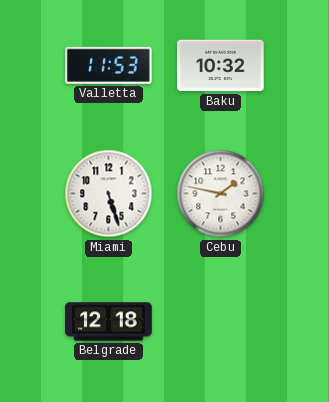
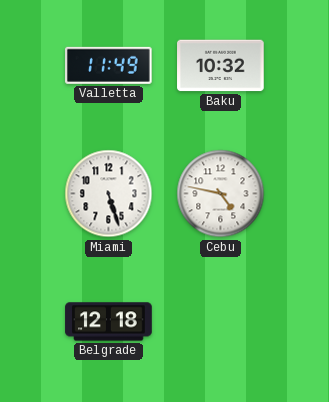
Valletta: 11:53 -> 11:49
Cebu: 1:47 -> 4:47
